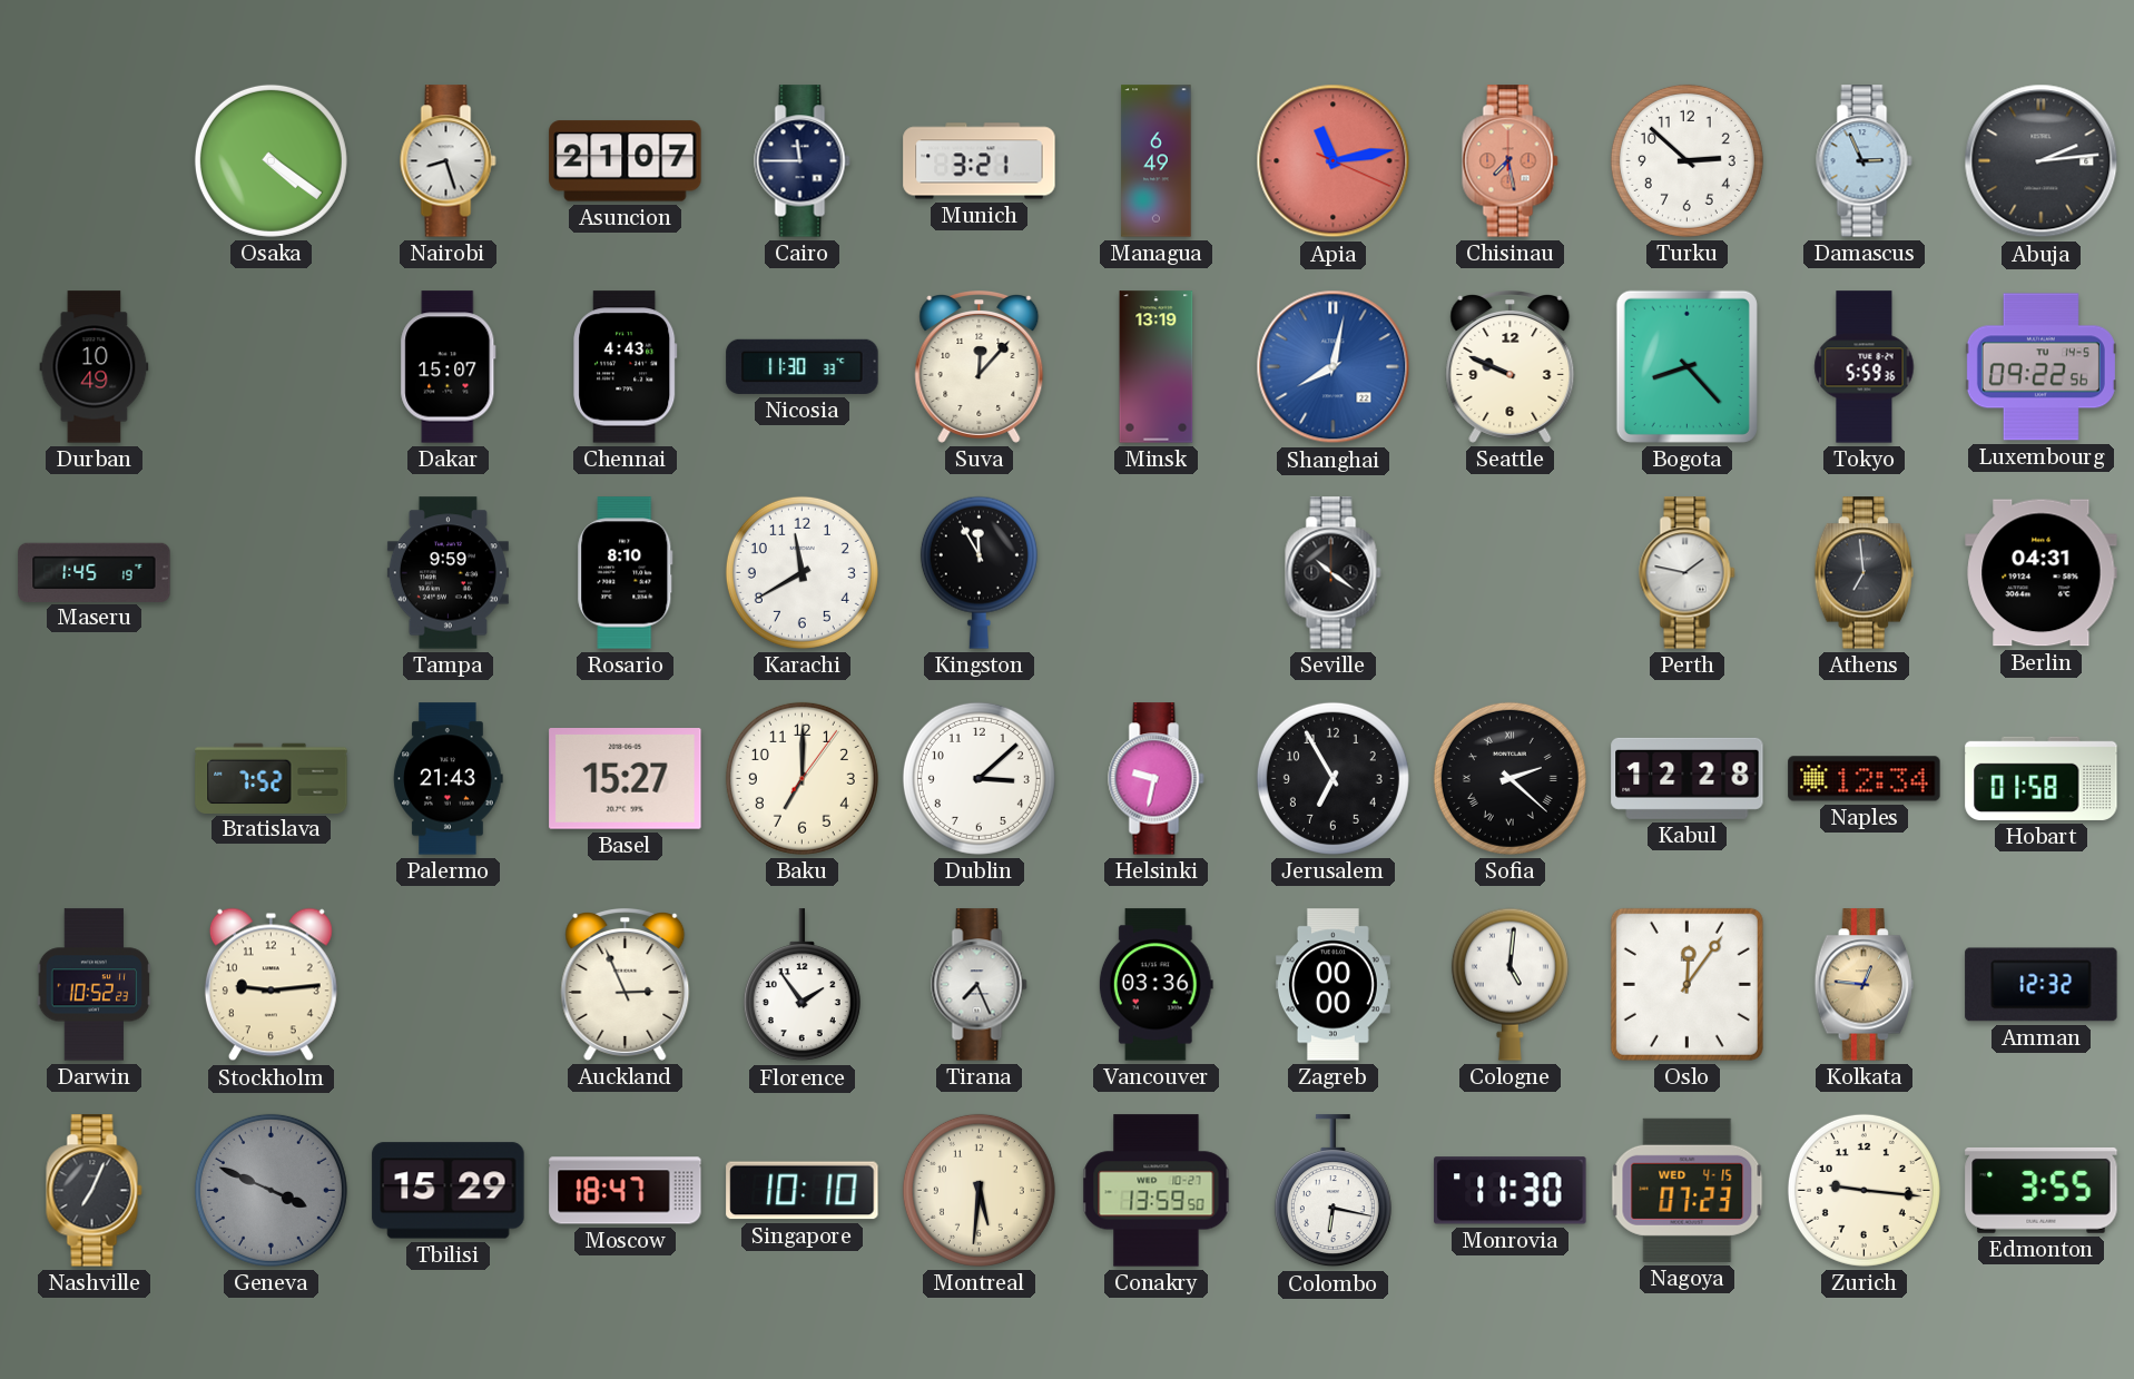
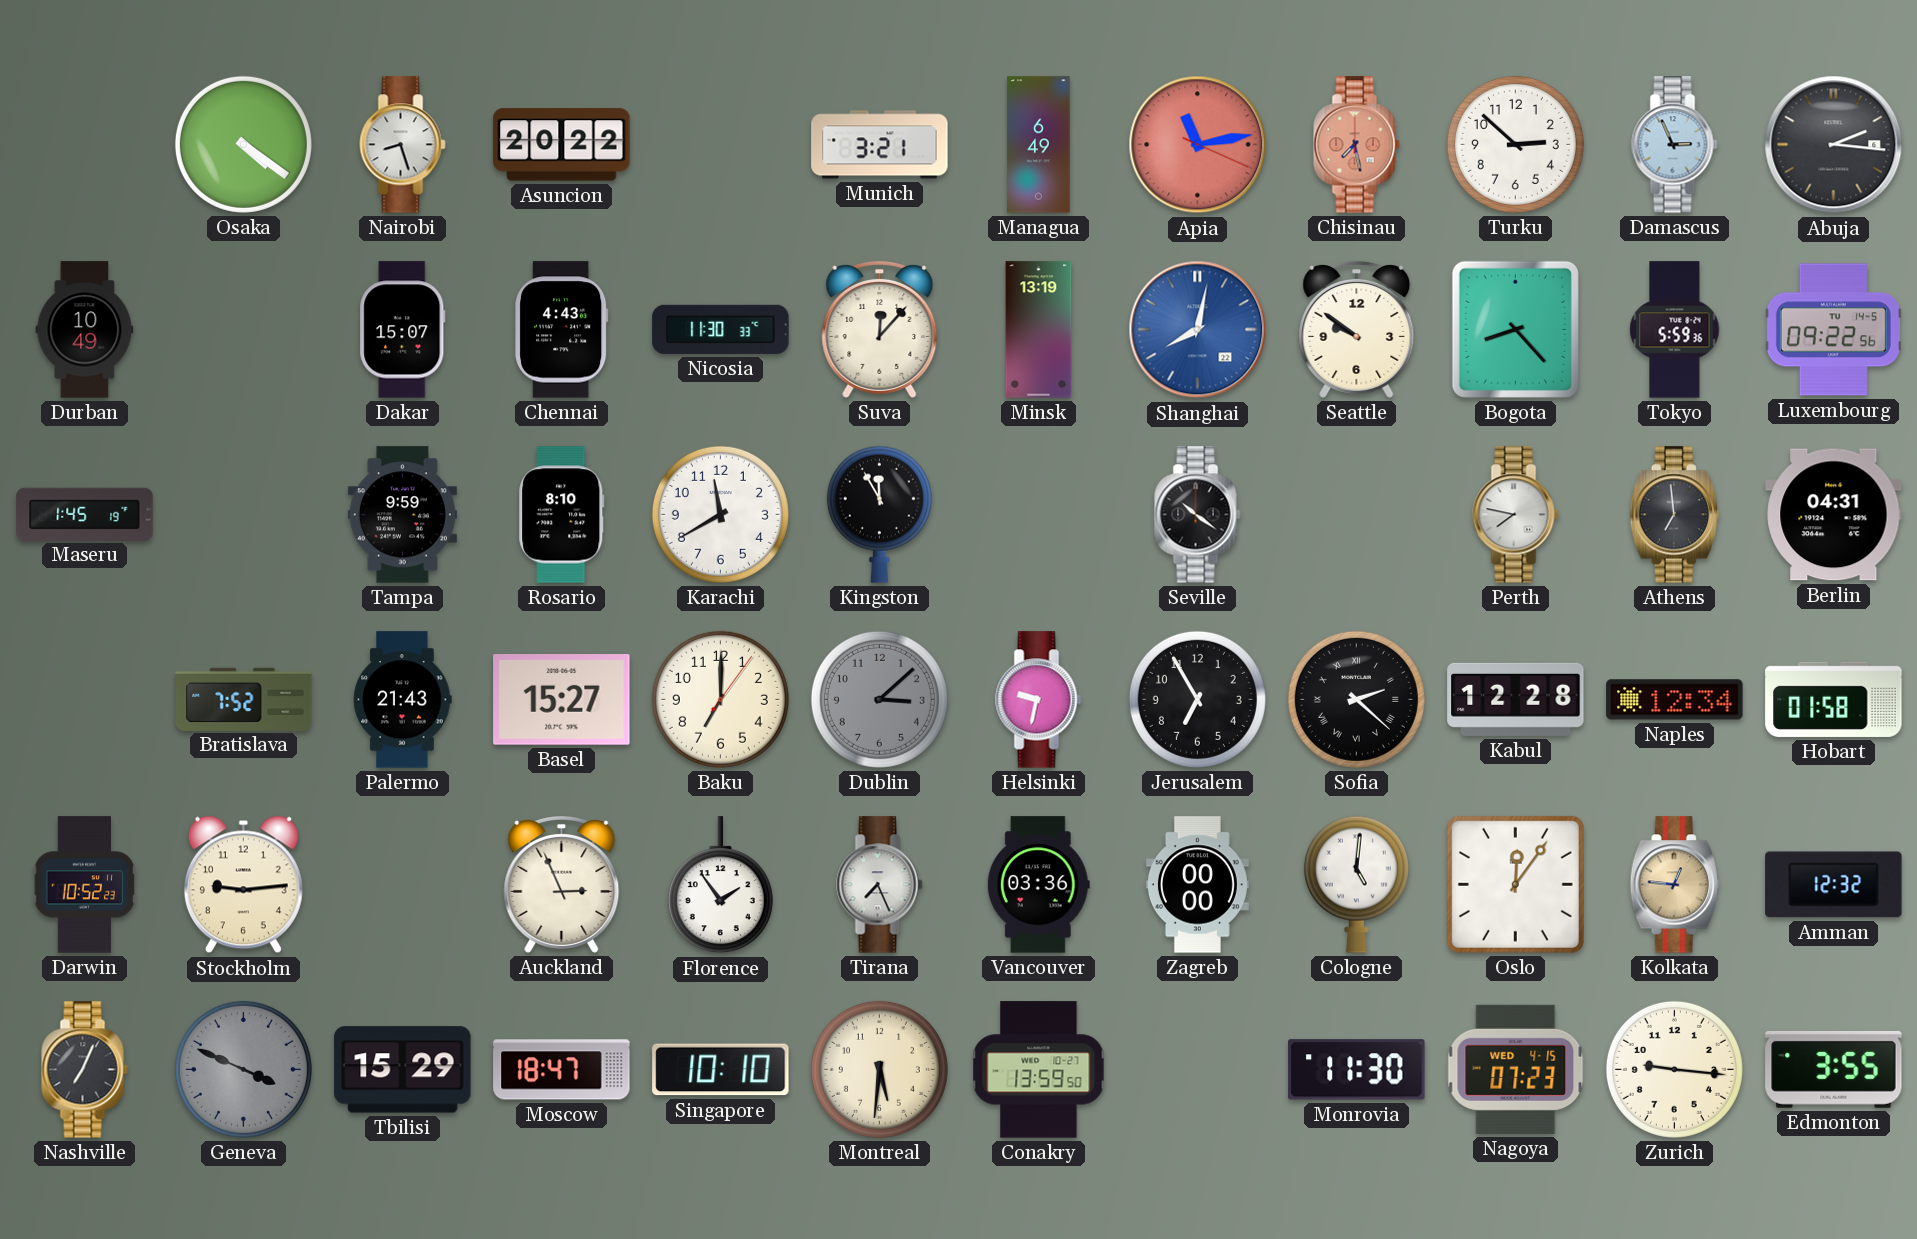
Asuncion: 21:07 -> 20:22
Cairo: 11:45 -> none
Abuja: 2:14 -> 2:16
Seattle: 9:49 -> 9:51
Perth: 1:47 -> 7:47
Dublin dial: white -> grey
Colombo: 6:17 -> none
